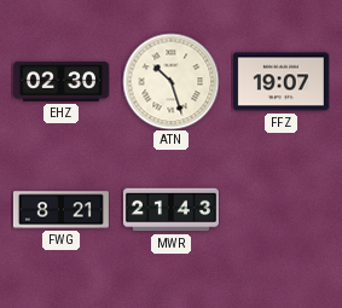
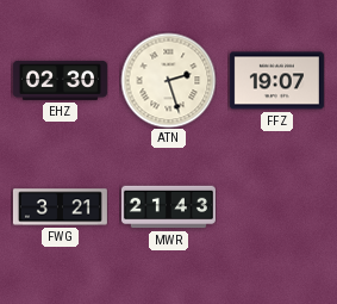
ATN: 10:27 -> 2:27
FWG: 8:21 -> 3:21
